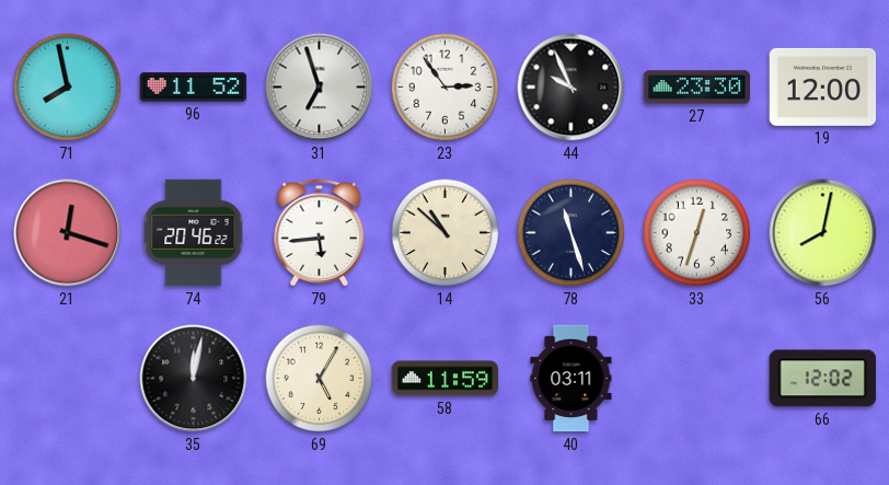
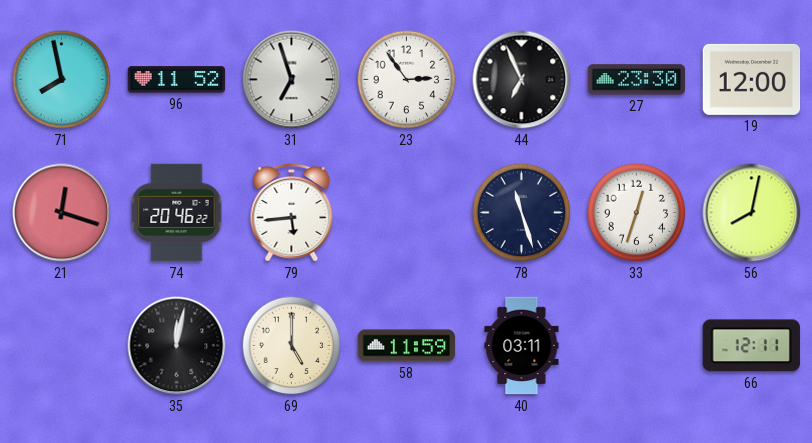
44: 9:56 -> 6:56
14: 10:52 -> none
69: 5:05 -> 5:00
66: 12:02 -> 12:11
